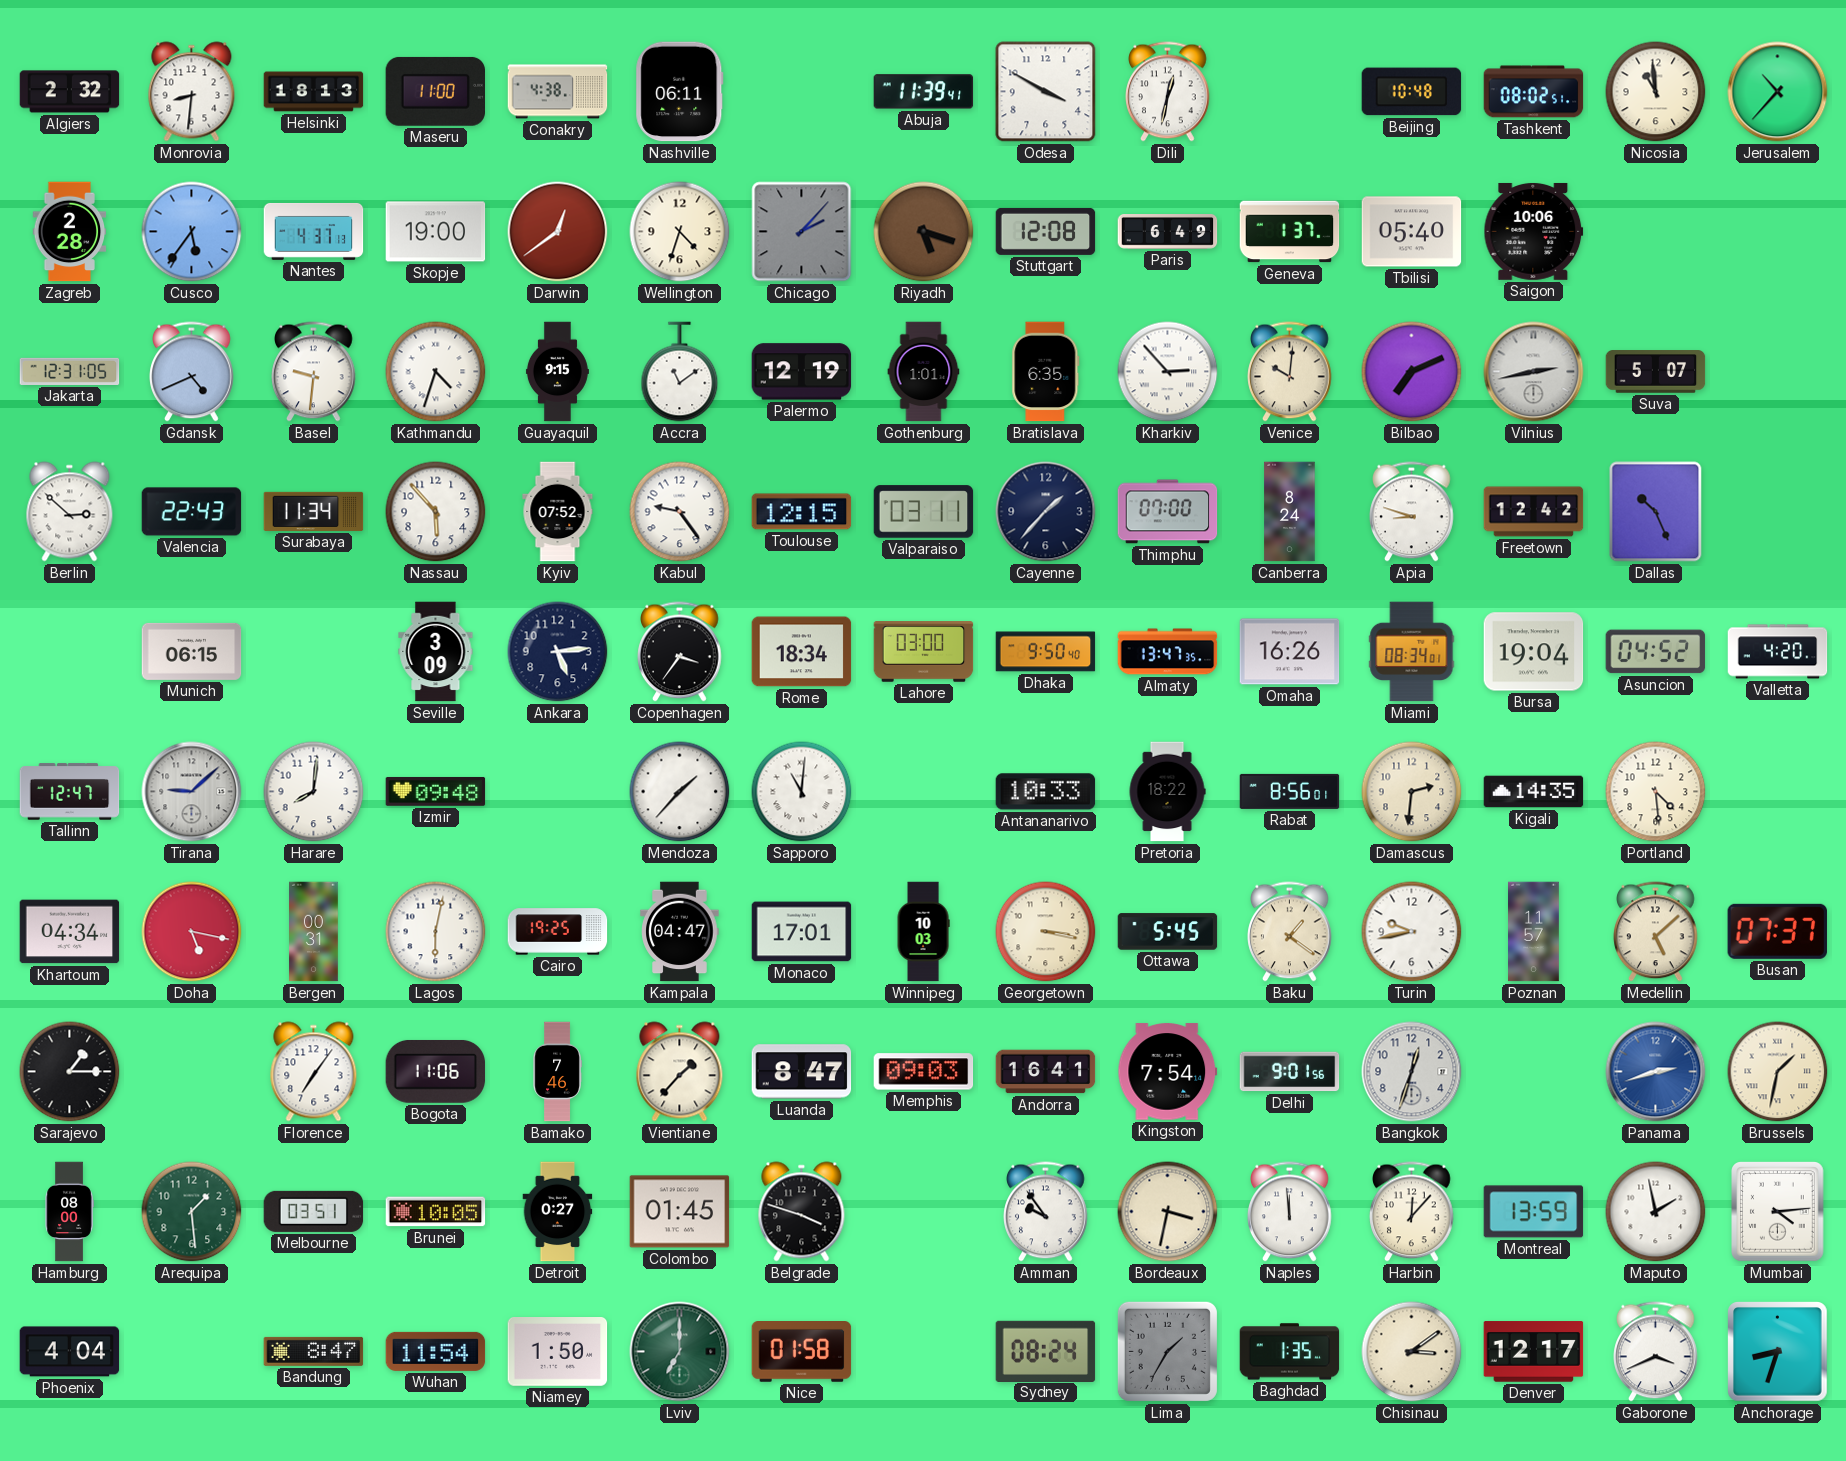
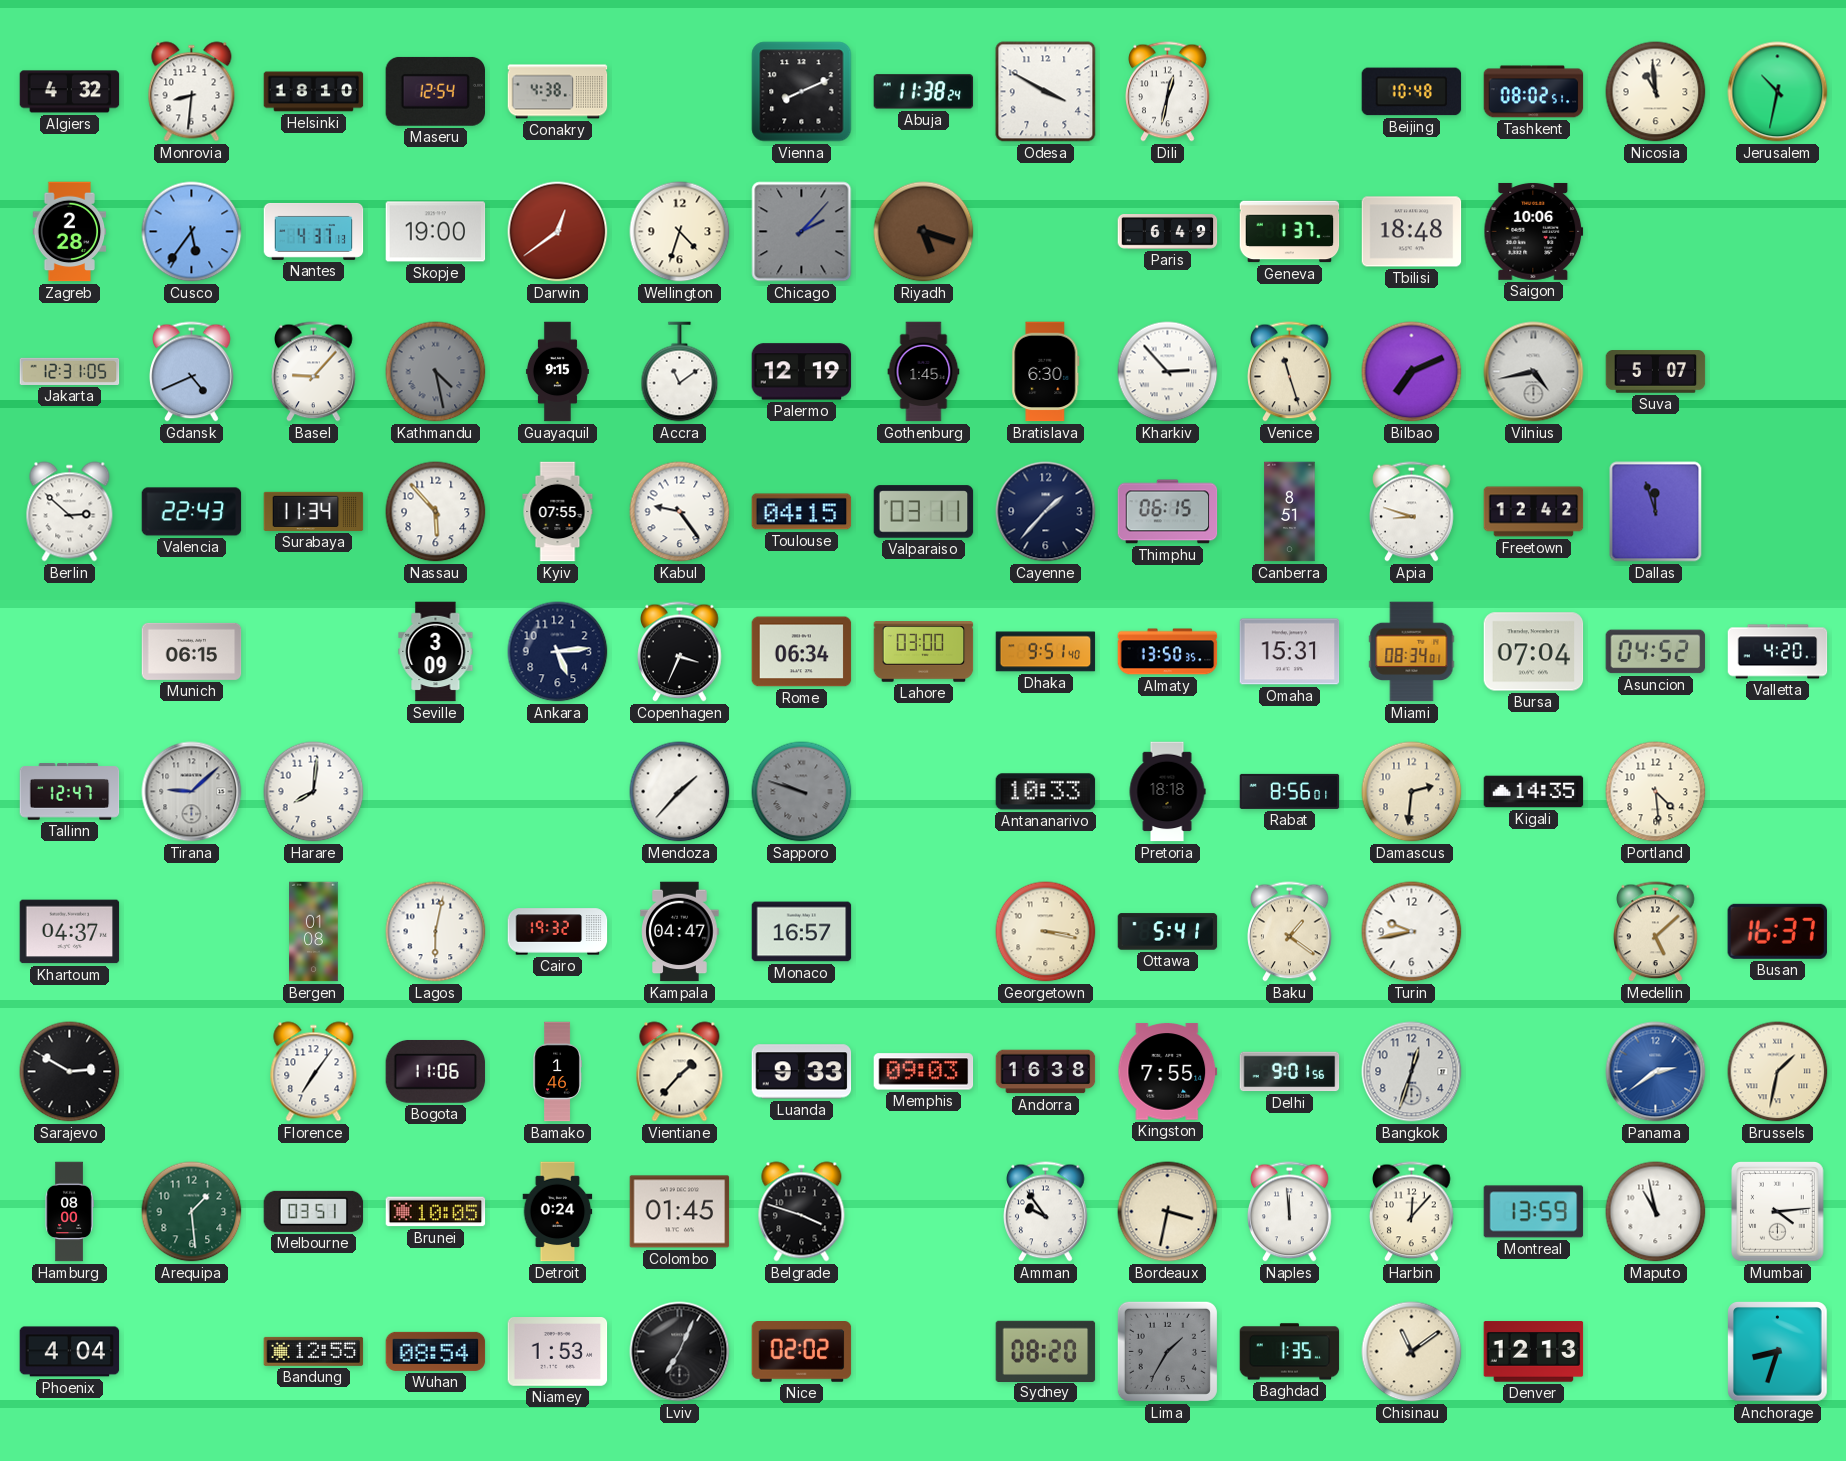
Algiers: 2:32 -> 4:32
Helsinki: 18:13 -> 18:10
Maseru: 11:00 -> 12:54
Nashville: 06:11 -> none
Vienna: none -> 8:11
Abuja: 11:39 -> 11:38
Jerusalem: 10:37 -> 10:32
Stuttgart: 12:08 -> none
Tbilisi: 05:40 -> 18:48
Basel: 9:31 -> 9:07
Kathmandu: 4:33 -> 4:28
Kathmandu dial: white -> grey
Gothenburg: 1:01 -> 1:45
Bratislava: 6:35 -> 6:30
Venice: 10:01 -> 11:27
Vilnius: 2:43 -> 4:43
Kyiv: 07:52 -> 07:55
Toulouse: 12:15 -> 04:15
Thimphu: 07:00 -> 06:15
Canberra: 8:24 -> 8:51
Dallas: 10:26 -> 11:57
Copenhagen: 3:36 -> 3:34
Rome: 18:34 -> 06:34
Dhaka: 9:50 -> 9:51
Almaty: 13:47 -> 13:50
Omaha: 16:26 -> 15:31
Bursa: 19:04 -> 07:04
Izmir: 09:48 -> none
Sapporo: 11:01 -> 9:48
Sapporo dial: white -> grey
Pretoria: 18:22 -> 18:18
Khartoum: 04:34 -> 04:37
Doha: 5:17 -> none
Bergen: 00:31 -> 01:08
Cairo: 19:25 -> 19:32
Monaco: 17:01 -> 16:57
Winnipeg: 10:03 -> none
Ottawa: 5:45 -> 5:41
Poznan: 11:57 -> none
Busan: 07:37 -> 16:37
Sarajevo: 1:15 -> 2:50
Bamako: 7:46 -> 1:46
Luanda: 8:47 -> 9:33
Andorra: 16:41 -> 16:38
Kingston: 7:54 -> 7:55
Panama: 2:42 -> 2:39
Detroit: 0:27 -> 0:24
Maputo: 1:58 -> 10:58
Bandung: 8:47 -> 12:55
Wuhan: 11:54 -> 08:54
Niamey: 1:50 -> 1:53
Lviv: 7:00 -> 7:04
Lviv dial: green -> black
Nice: 01:58 -> 02:02
Sydney: 08:24 -> 08:20
Chisinau: 3:09 -> 11:09
Denver: 12:17 -> 12:13
Gaborone: 3:41 -> none
